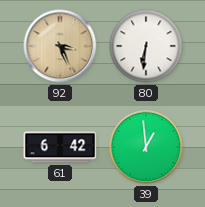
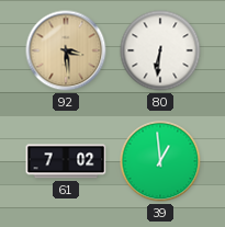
92: 3:26 -> 3:29
61: 6:42 -> 7:02
